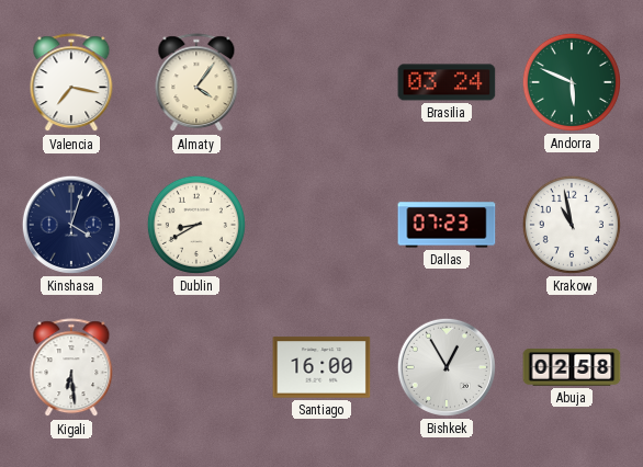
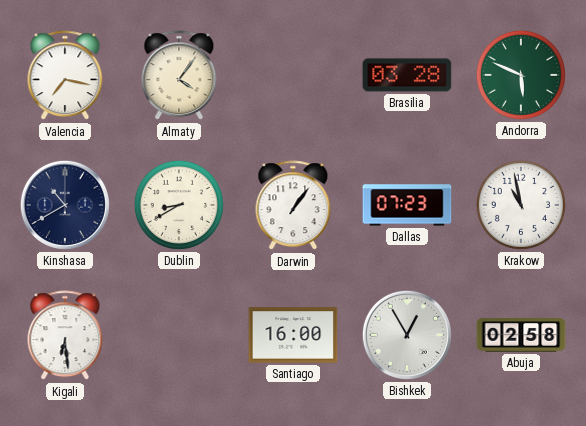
Brasilia: 03:24 -> 03:28
Kinshasa: 4:03 -> 10:40
Darwin: none -> 1:06
